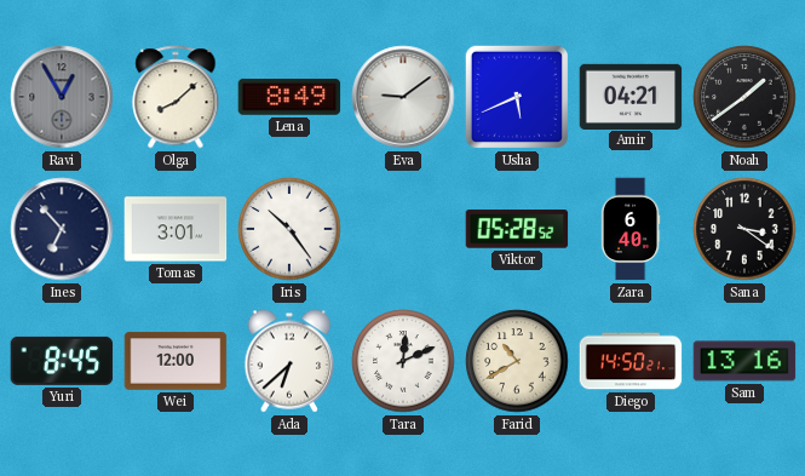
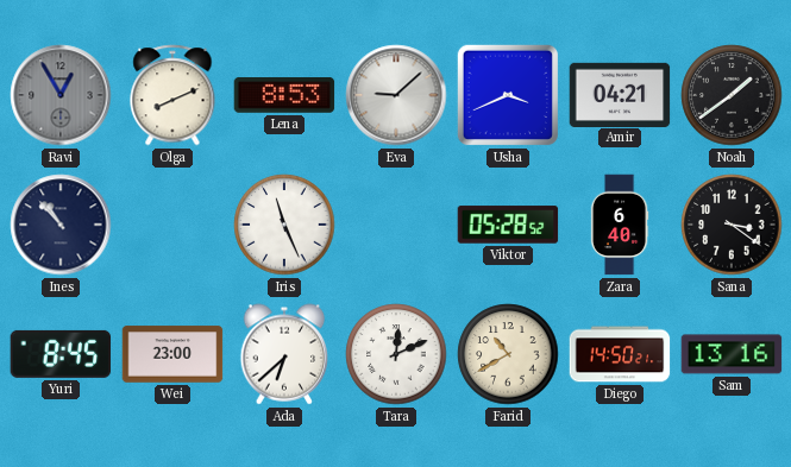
Olga: 8:08 -> 8:11
Lena: 8:49 -> 8:53
Eva: 9:09 -> 9:08
Usha: 5:41 -> 3:41
Ines: 6:53 -> 10:53
Tomas: 3:01 -> none
Iris: 10:24 -> 11:26
Wei: 12:00 -> 23:00
